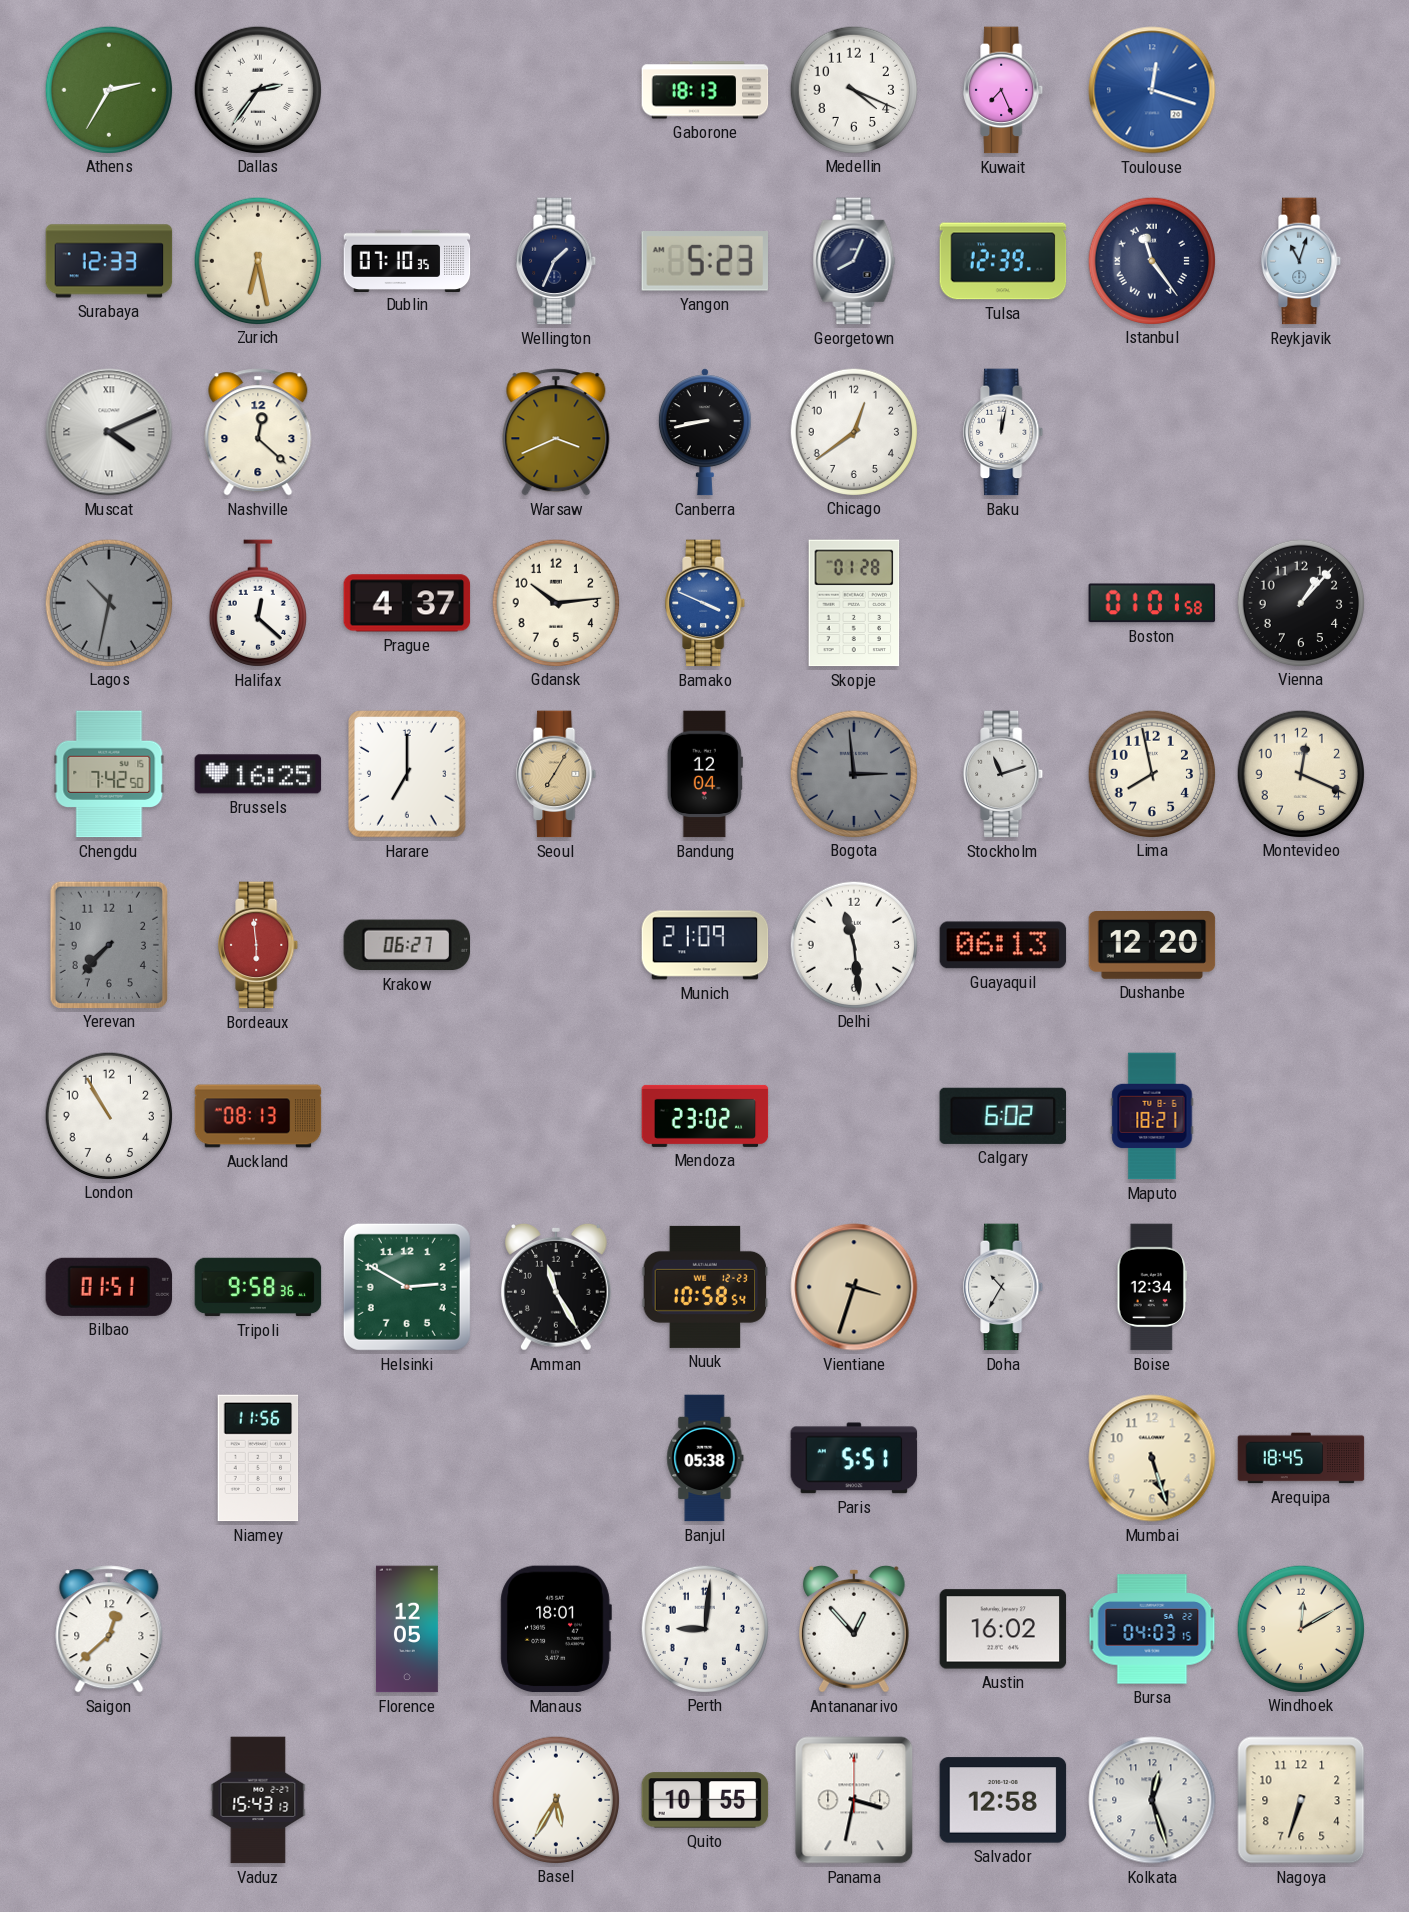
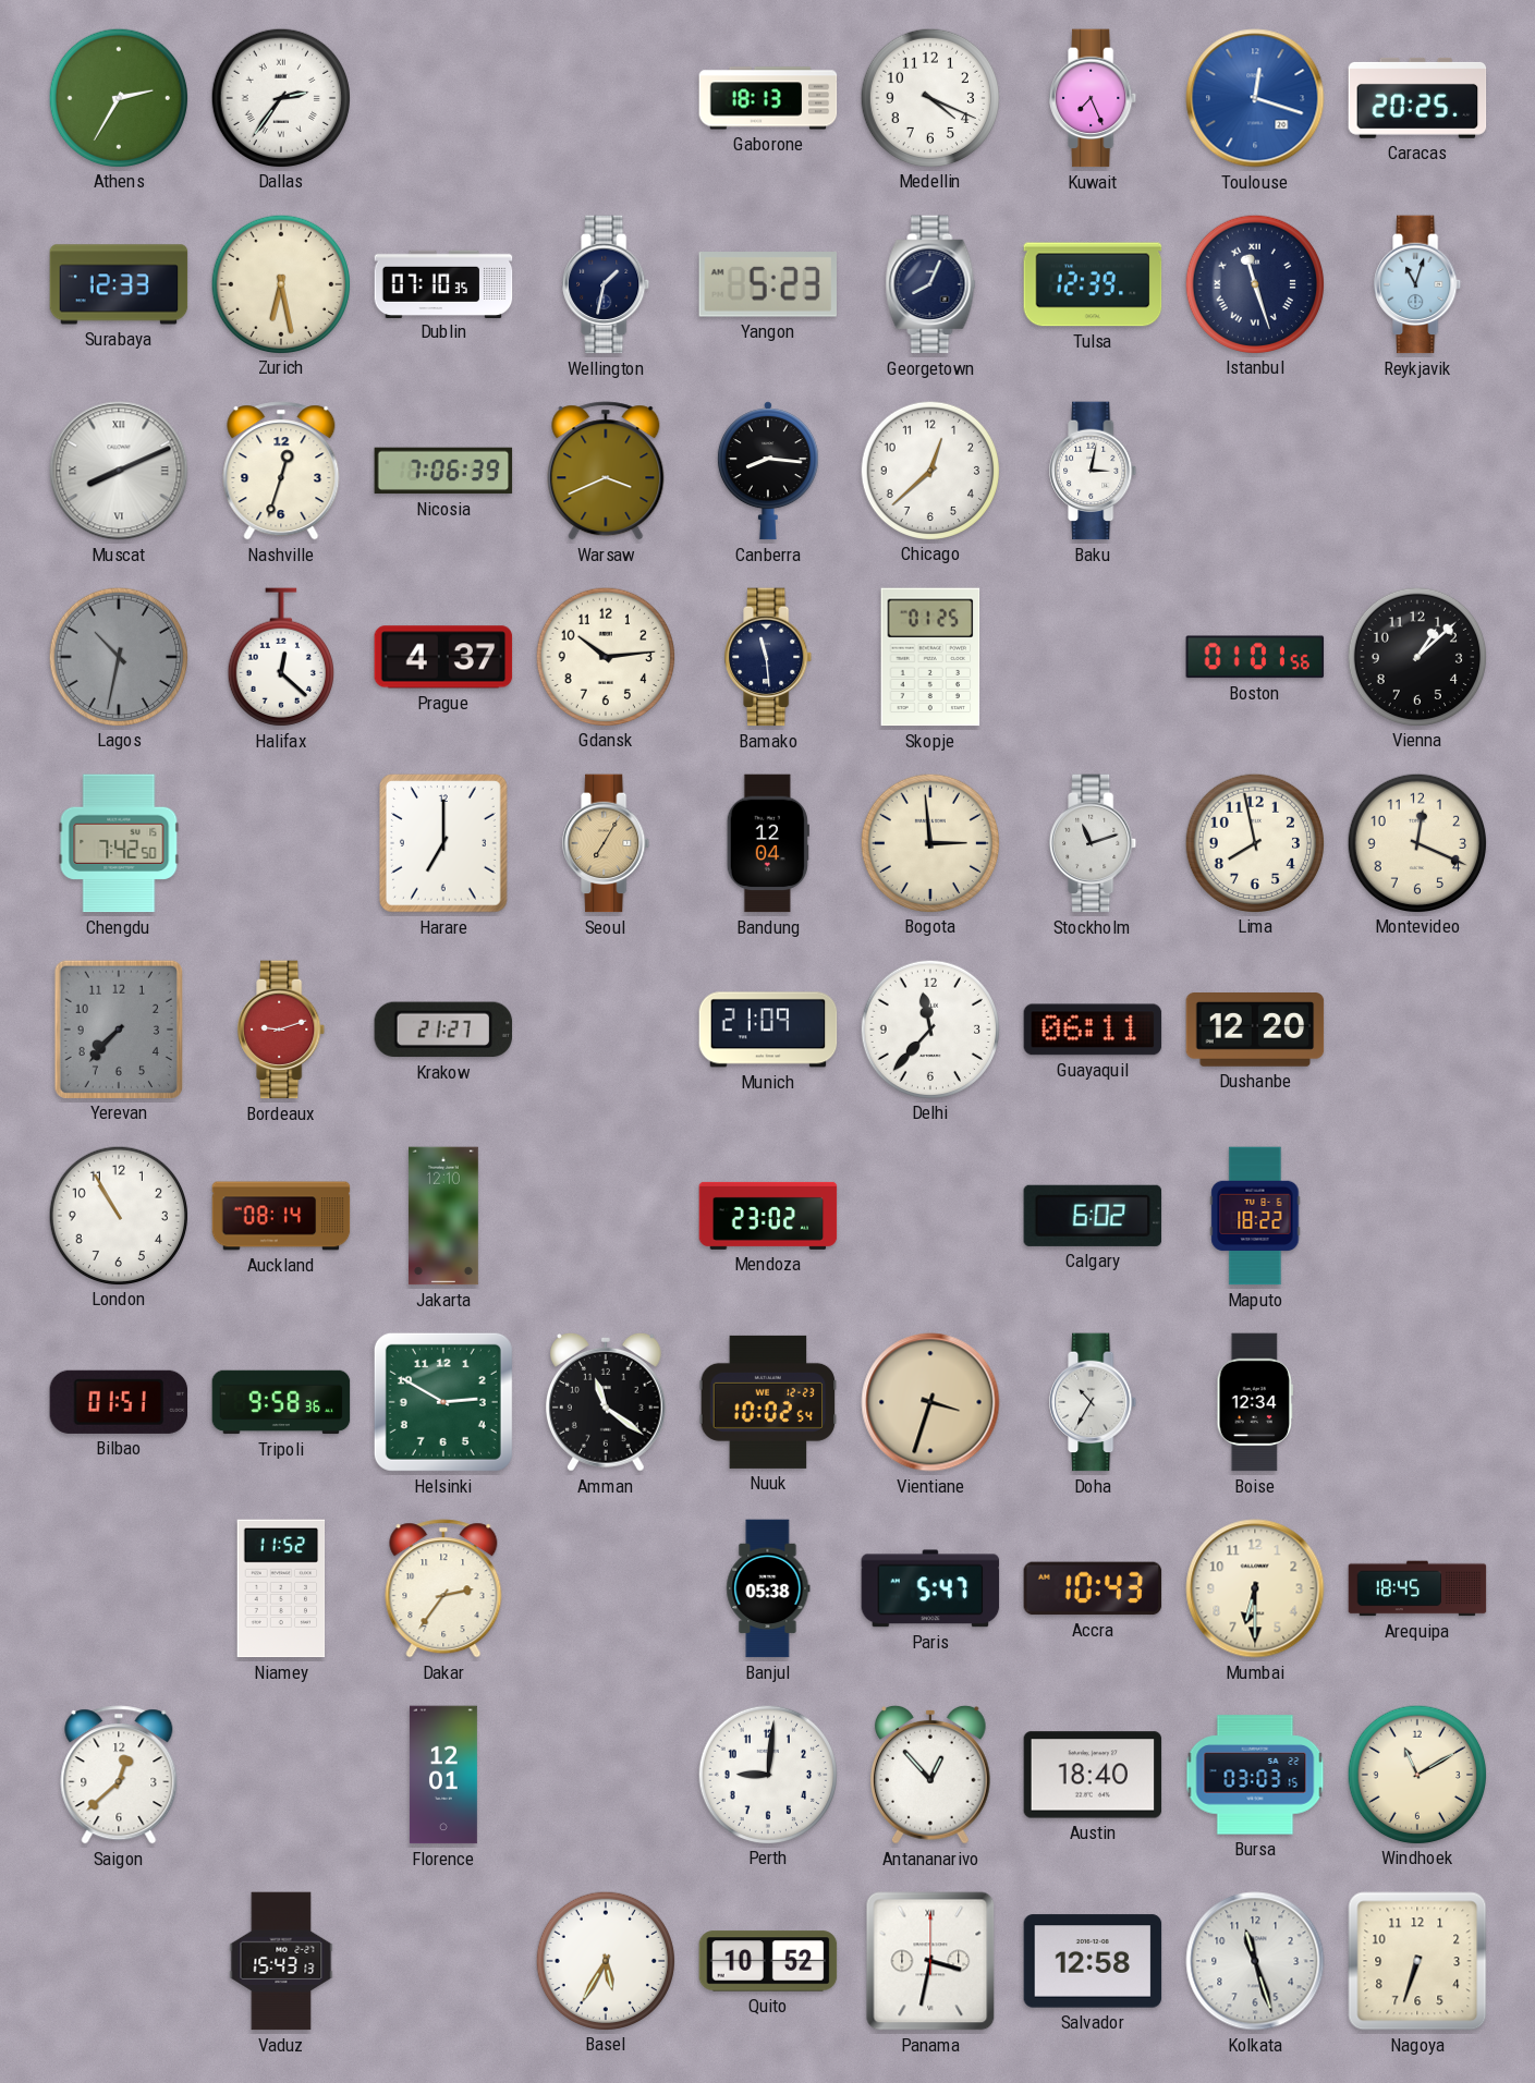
Caracas: none -> 20:25
Wellington: 1:34 -> 1:32
Istanbul: 11:24 -> 11:27
Muscat: 4:11 -> 8:11
Nashville: 12:22 -> 12:33
Nicosia: none -> 7:06
Canberra: 8:43 -> 8:16
Chicago: 12:39 -> 12:38
Baku: 12:02 -> 3:02
Bamako: 3:49 -> 11:29
Bamako dial: blue -> navy
Skopje: 01:28 -> 01:25
Boston: 01:01:58 -> 01:01:56
Vienna: 1:07 -> 1:08
Brussels: 16:25 -> none
Bogota dial: grey -> cream
Bordeaux: 5:59 -> 9:12
Krakow: 06:27 -> 21:27
Delhi: 11:29 -> 11:37
Guayaquil: 06:13 -> 06:11
Auckland: 08:13 -> 08:14
Jakarta: none -> 12:10
Maputo: 18:21 -> 18:22
Amman: 11:25 -> 11:21
Nuuk: 10:58 -> 10:02
Niamey: 11:56 -> 11:52
Dakar: none -> 2:36
Paris: 5:51 -> 5:47
Accra: none -> 10:43
Mumbai: 5:27 -> 6:30
Florence: 12:05 -> 12:01
Manaus: 18:01 -> none
Austin: 16:02 -> 18:40
Bursa: 04:03 -> 03:03
Windhoek: 12:10 -> 11:10
Quito: 10:55 -> 10:52
Kolkata: 12:27 -> 11:27
